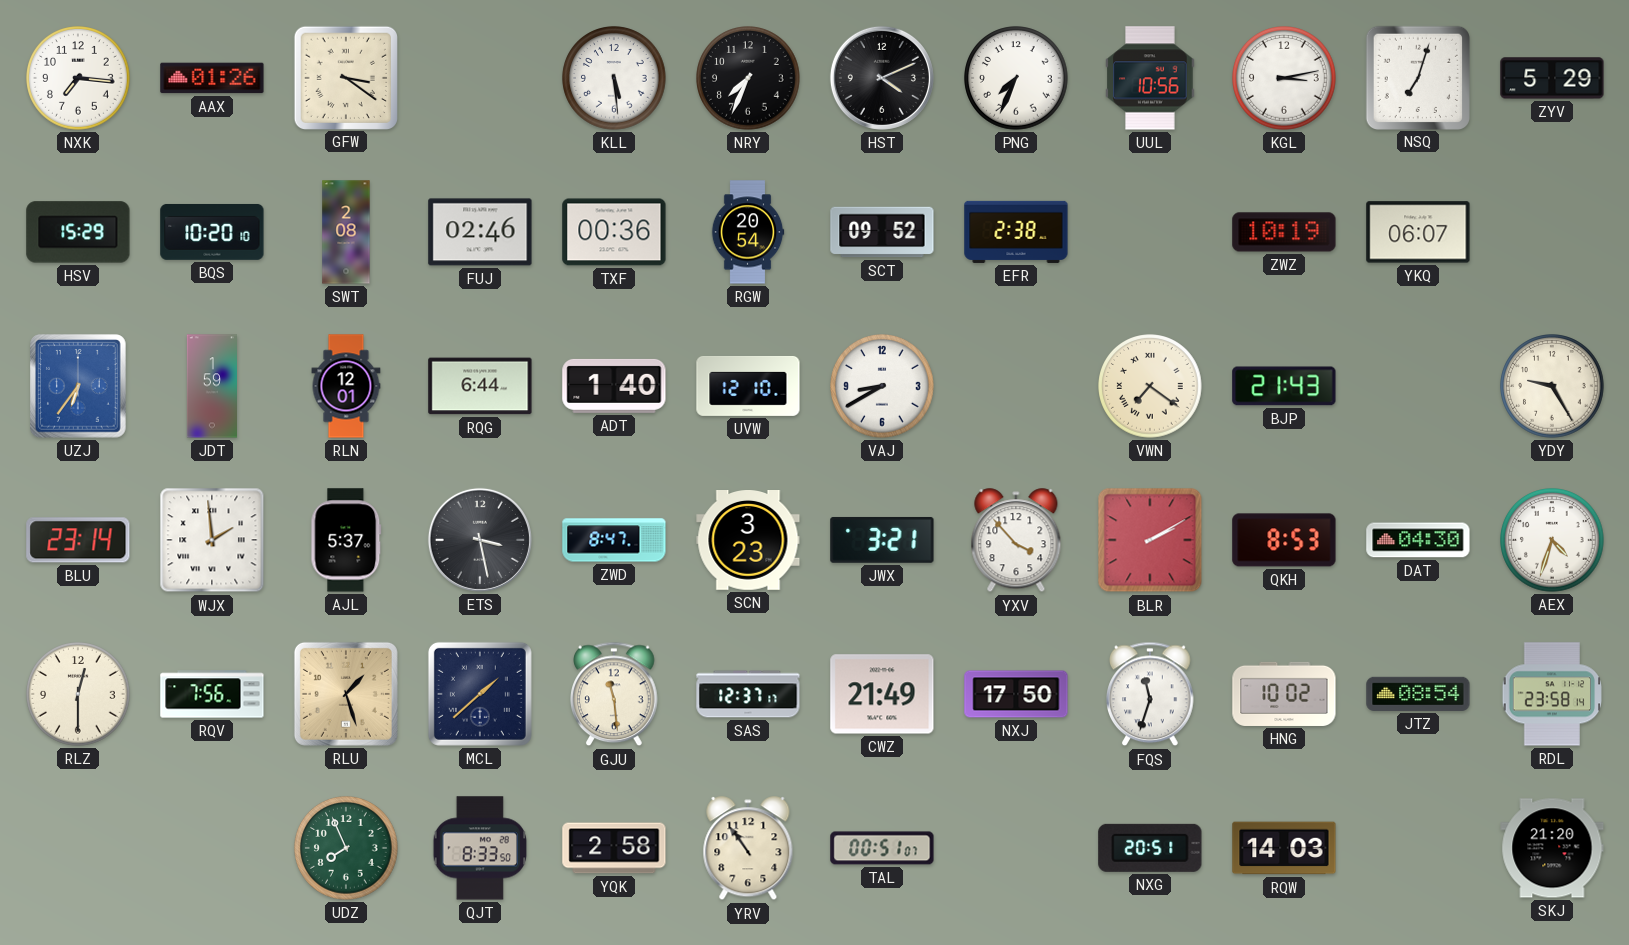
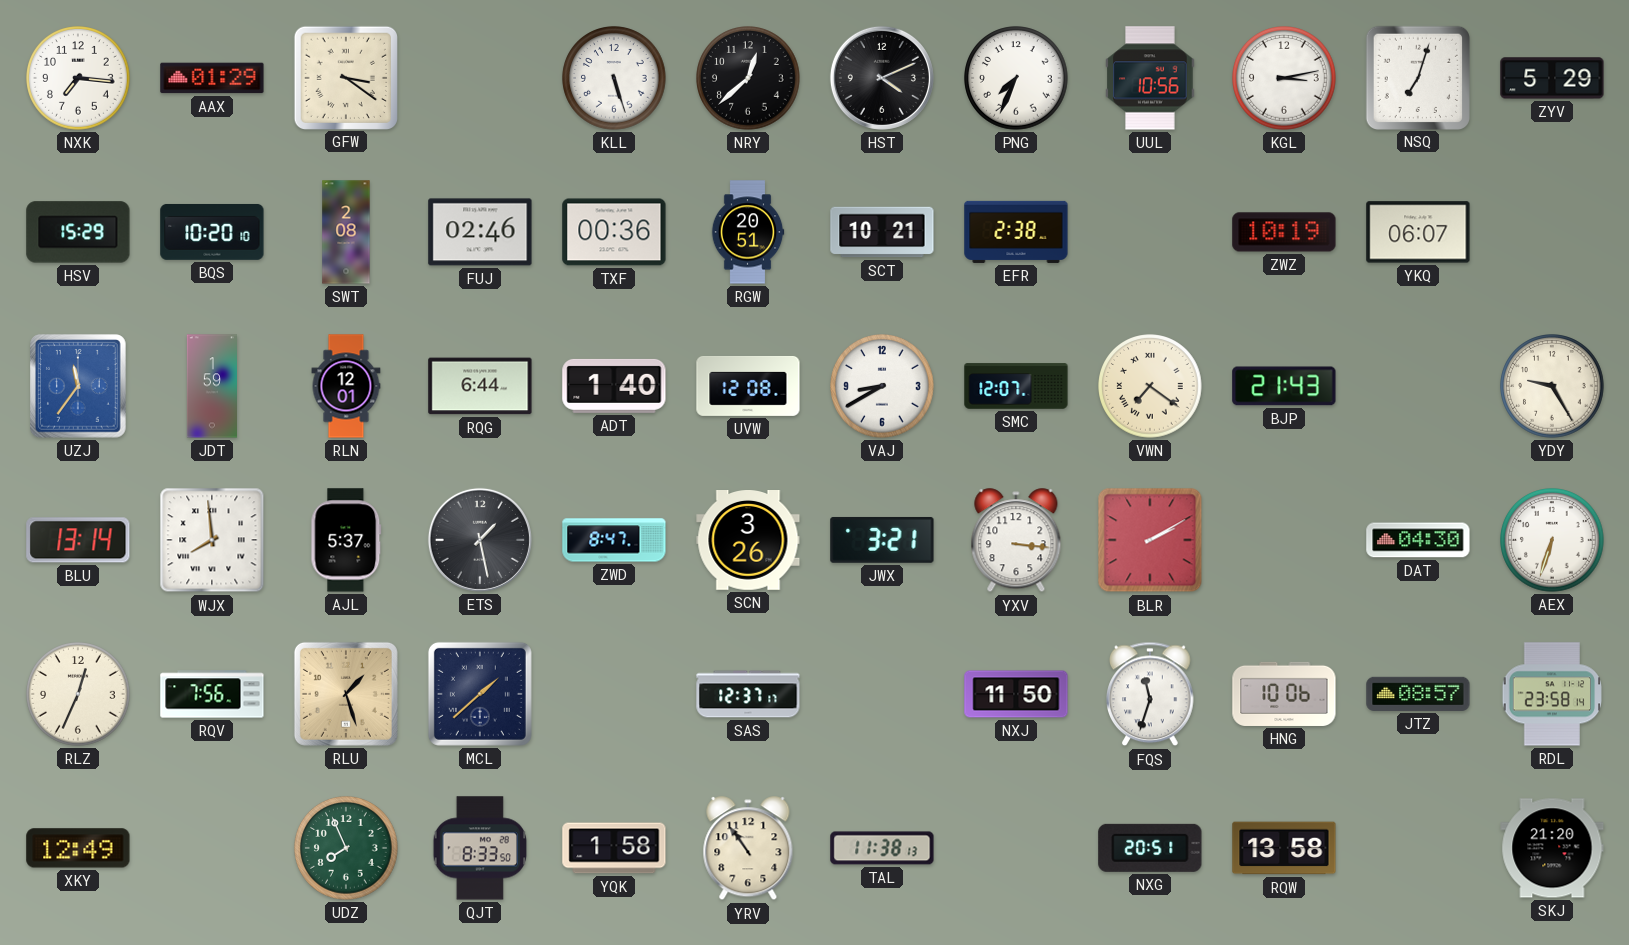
AAX: 01:26 -> 01:29
KLL: 5:29 -> 5:27
NRY: 7:34 -> 12:38
RGW: 20:54 -> 20:51
SCT: 09:52 -> 10:21
UZJ: 6:36 -> 11:36
UVW: 12:10 -> 12:08
SMC: none -> 12:07
BLU: 23:14 -> 13:14
WJX: 1:59 -> 7:59
ETS: 3:28 -> 1:28
SCN: 3:23 -> 3:26
YXV: 3:53 -> 3:16
QKH: 8:53 -> none
AEX: 4:33 -> 6:33
RLZ: 12:30 -> 12:34
GJU: 11:29 -> none
CWZ: 21:49 -> none
NXJ: 17:50 -> 11:50
HNG: 10:02 -> 10:06
JTZ: 08:54 -> 08:57
XKY: none -> 12:49
YQK: 2:58 -> 1:58
TAL: 00:51 -> 11:38
RQW: 14:03 -> 13:58
